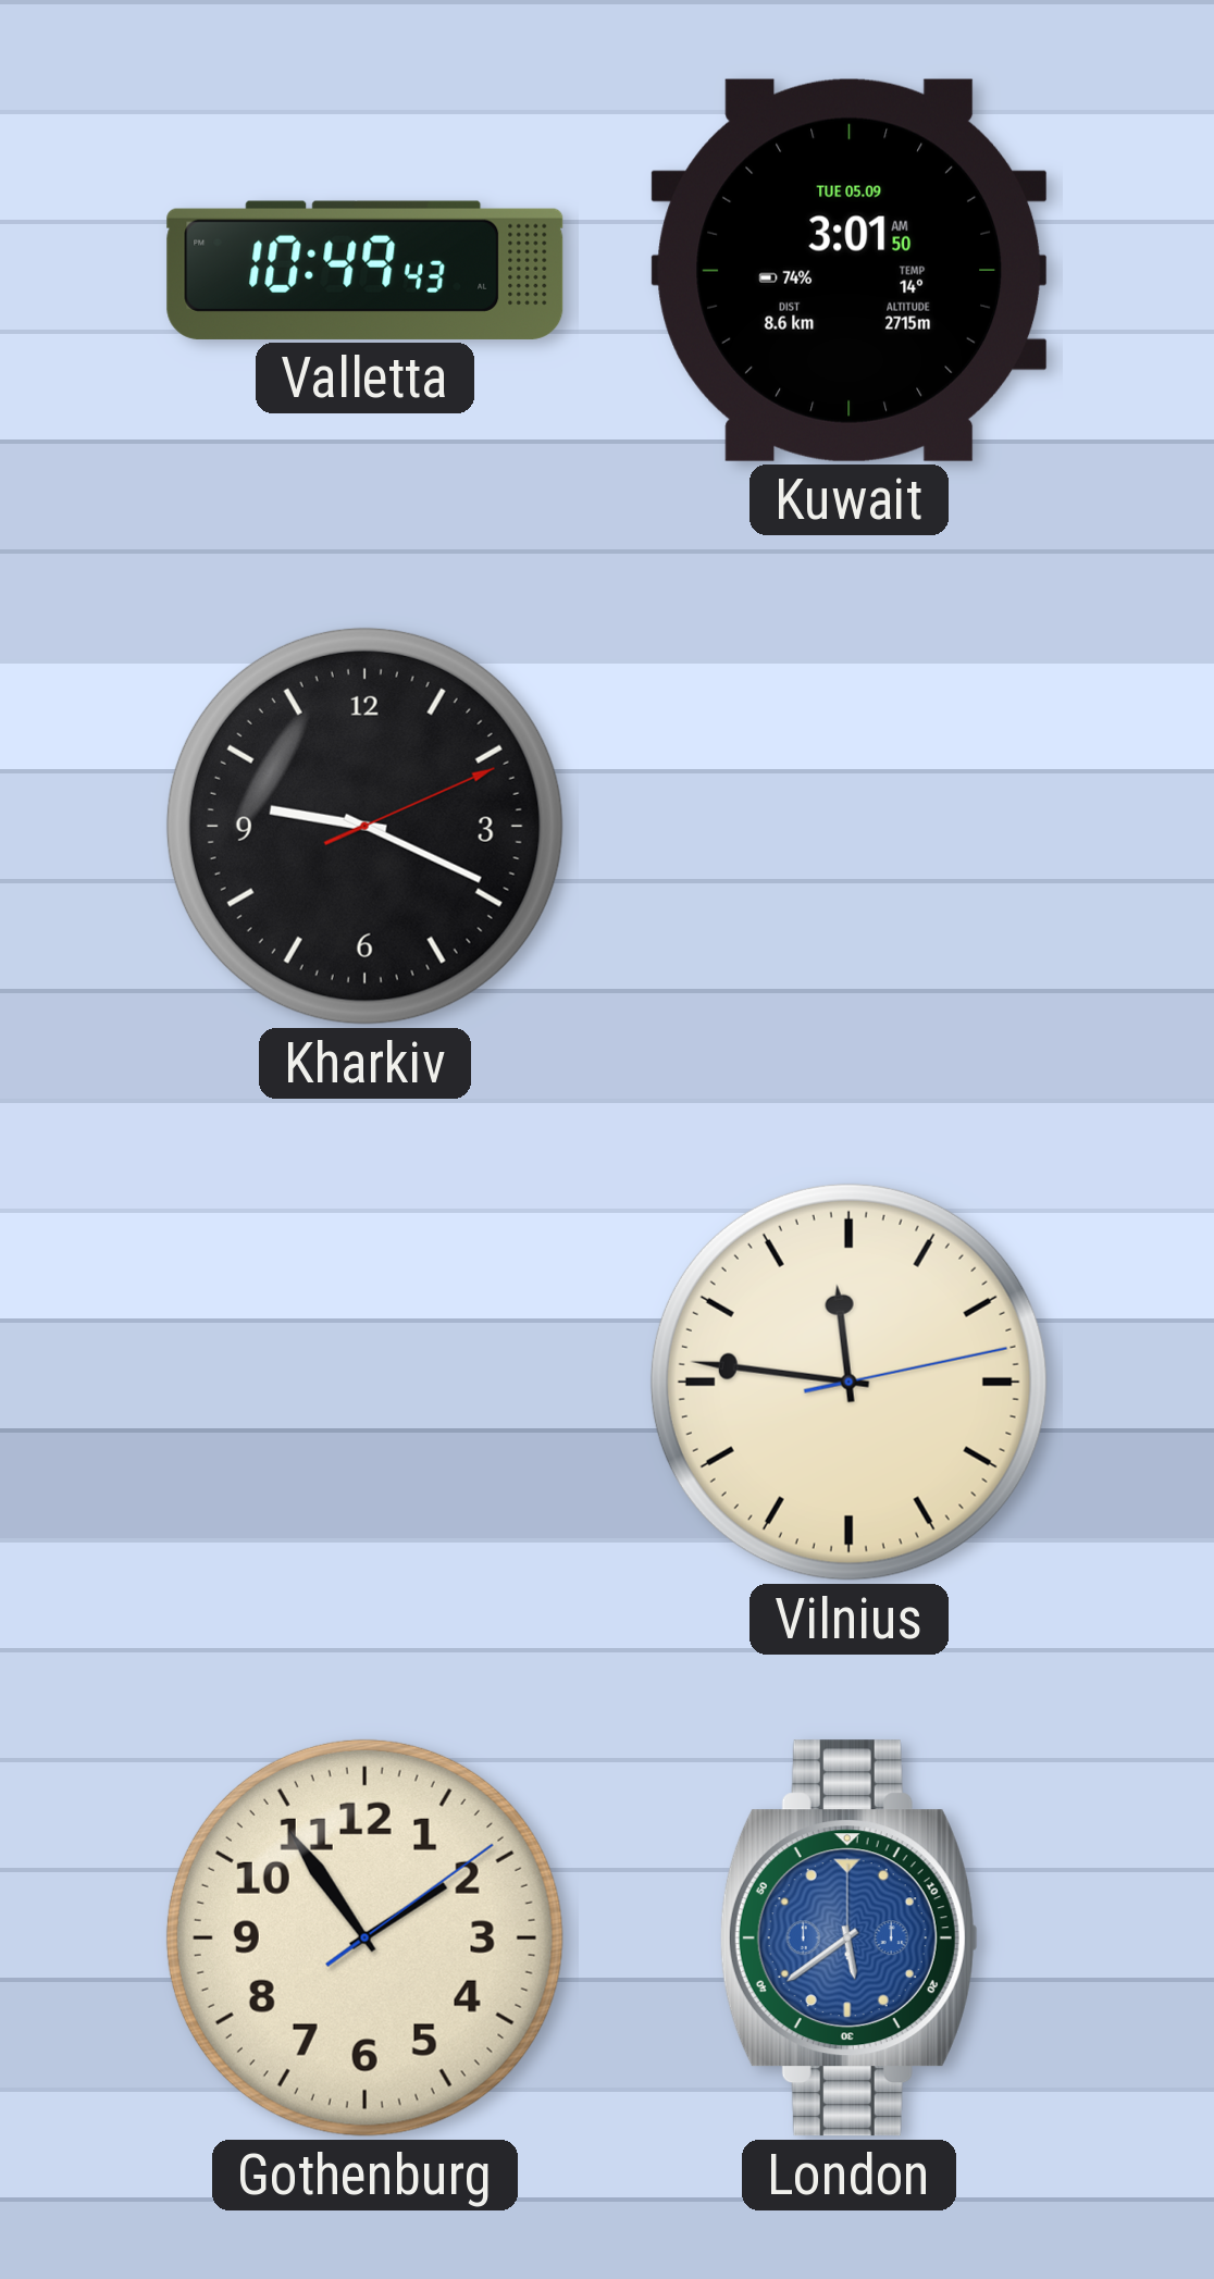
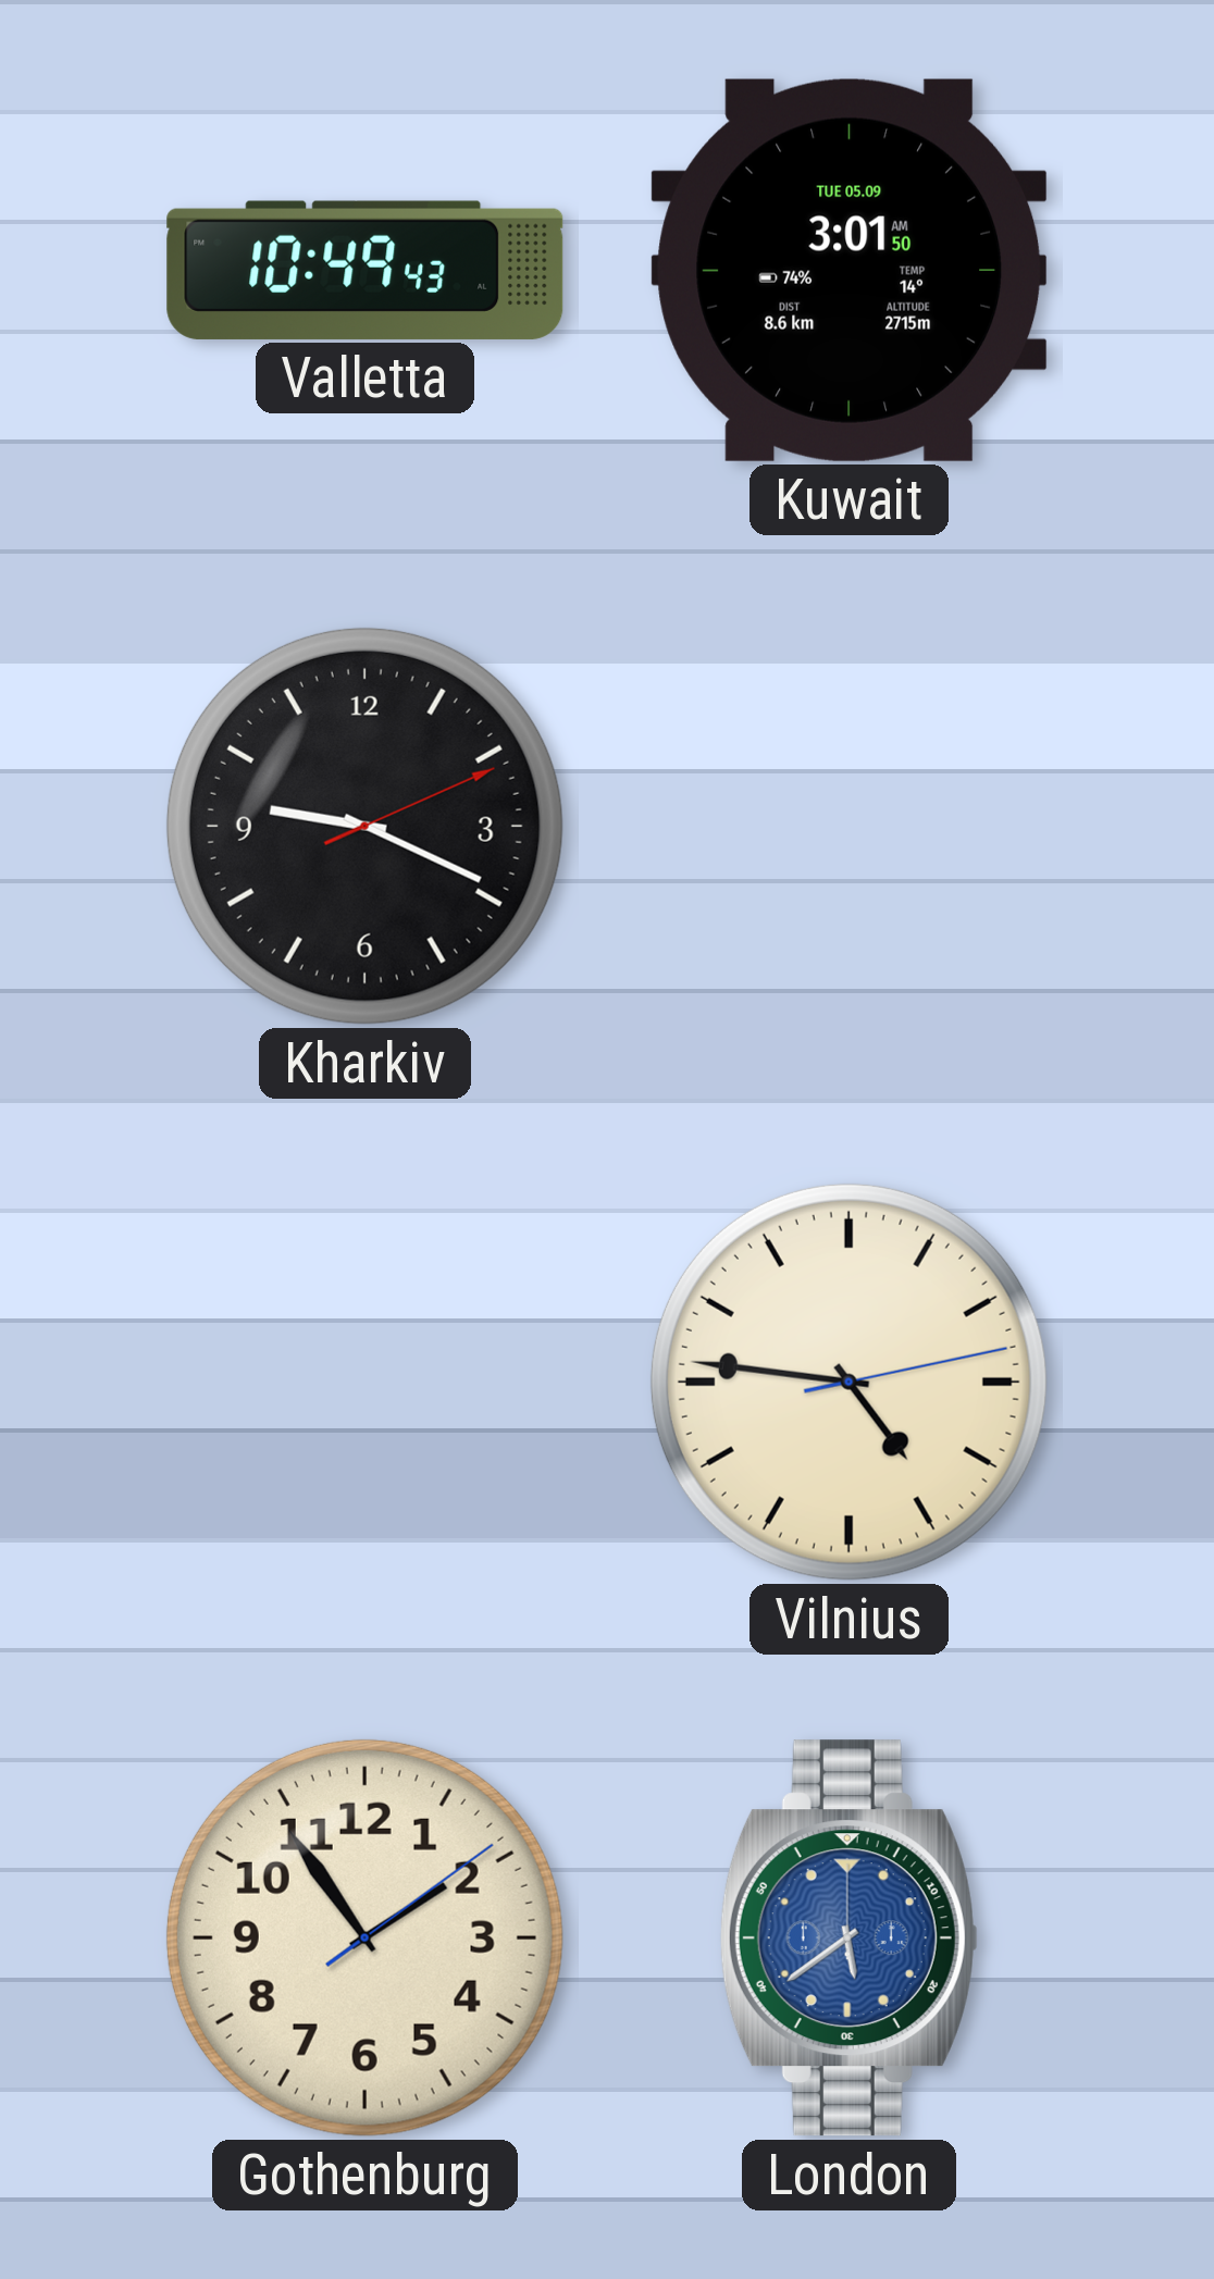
Vilnius: 11:46 -> 4:46
